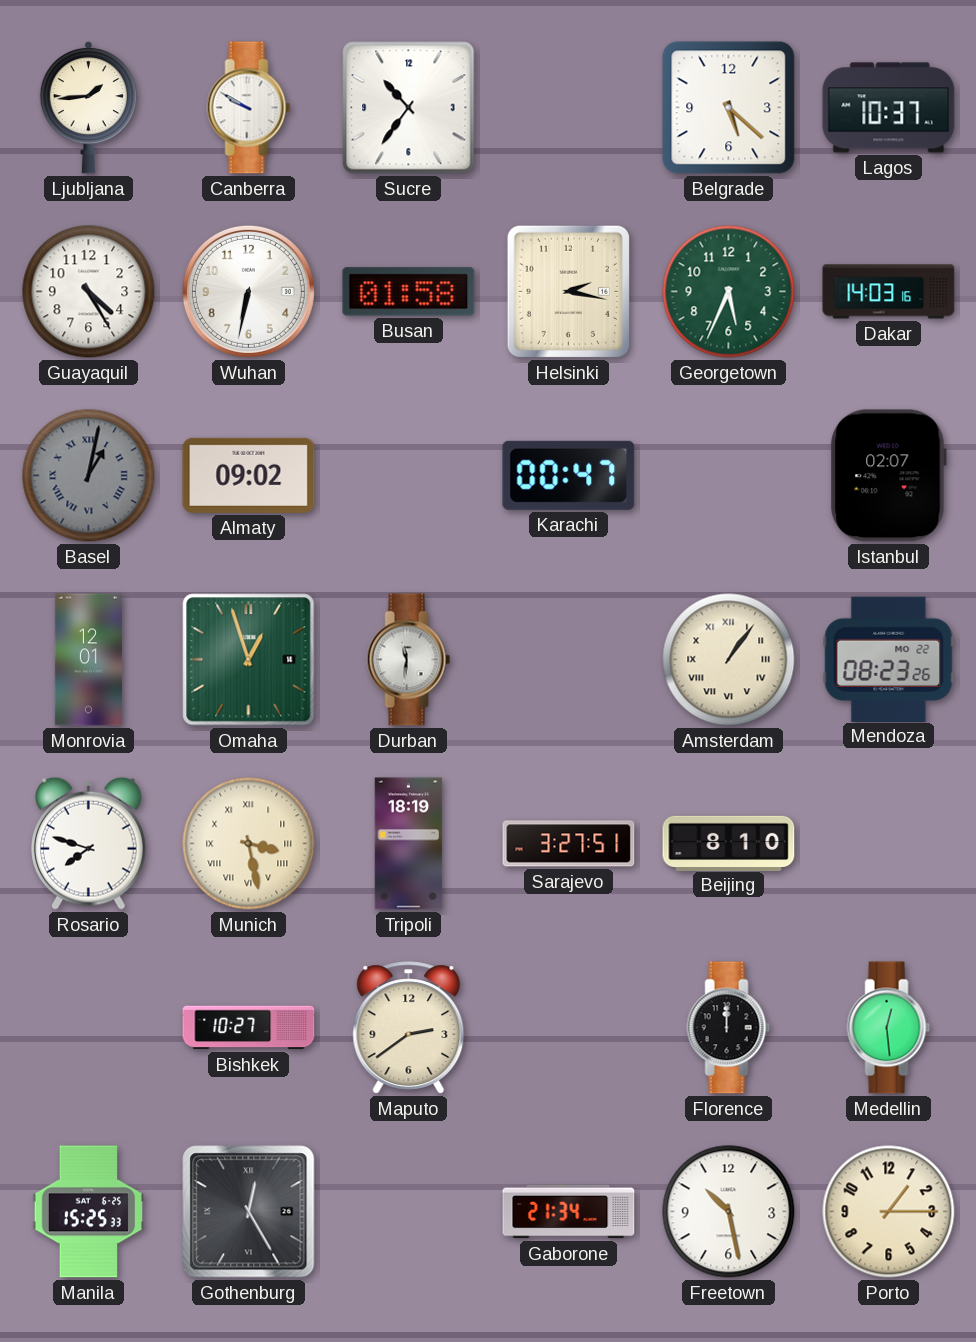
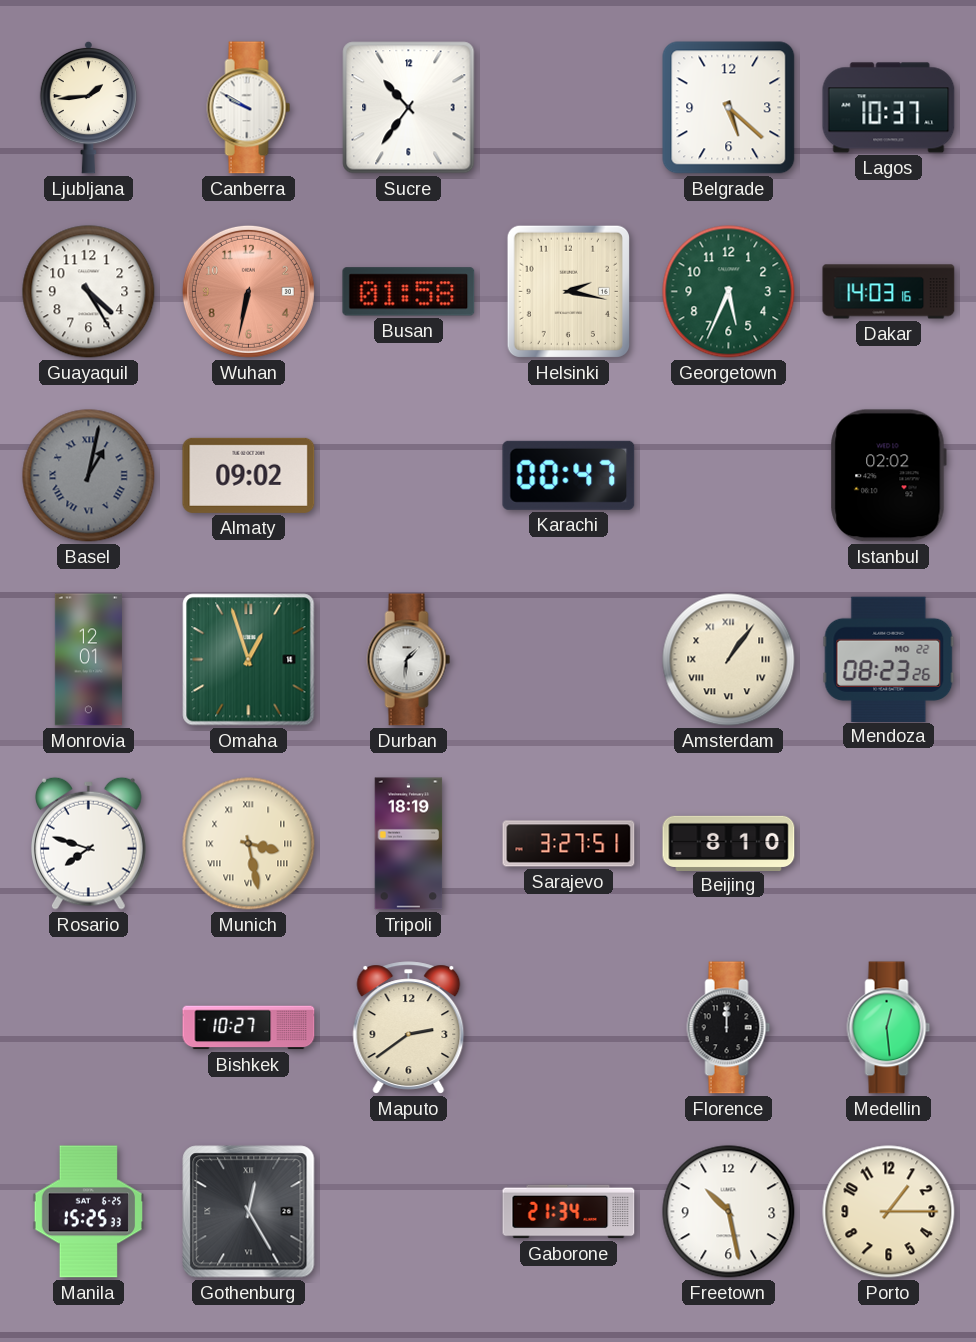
Wuhan dial: white -> salmon
Istanbul: 02:07 -> 02:02
Durban: 11:31 -> 1:31
